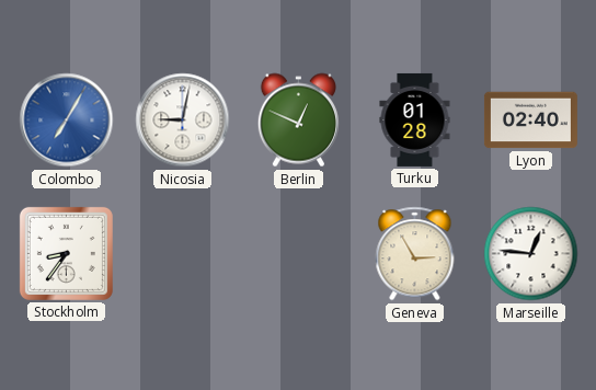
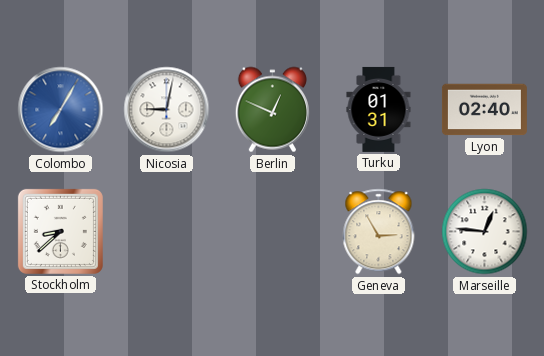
Turku: 01:28 -> 01:31
Stockholm: 8:36 -> 8:38
